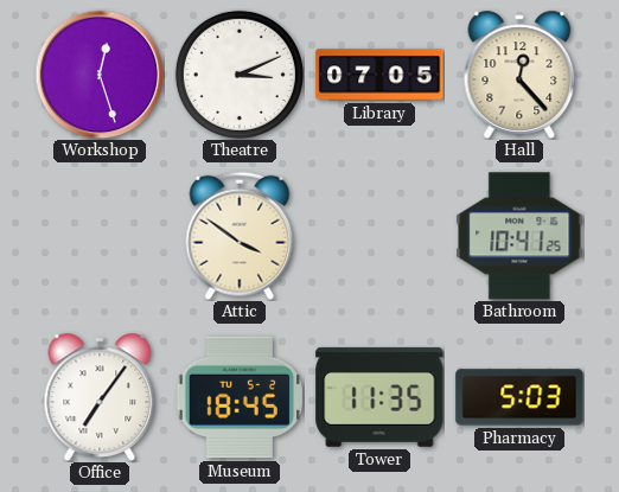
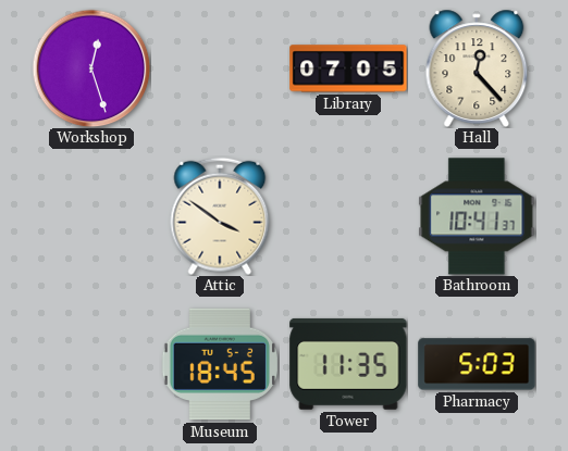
Theatre: 3:11 -> none
Bathroom: 10:41:25 -> 10:41:37
Office: 7:06 -> none
